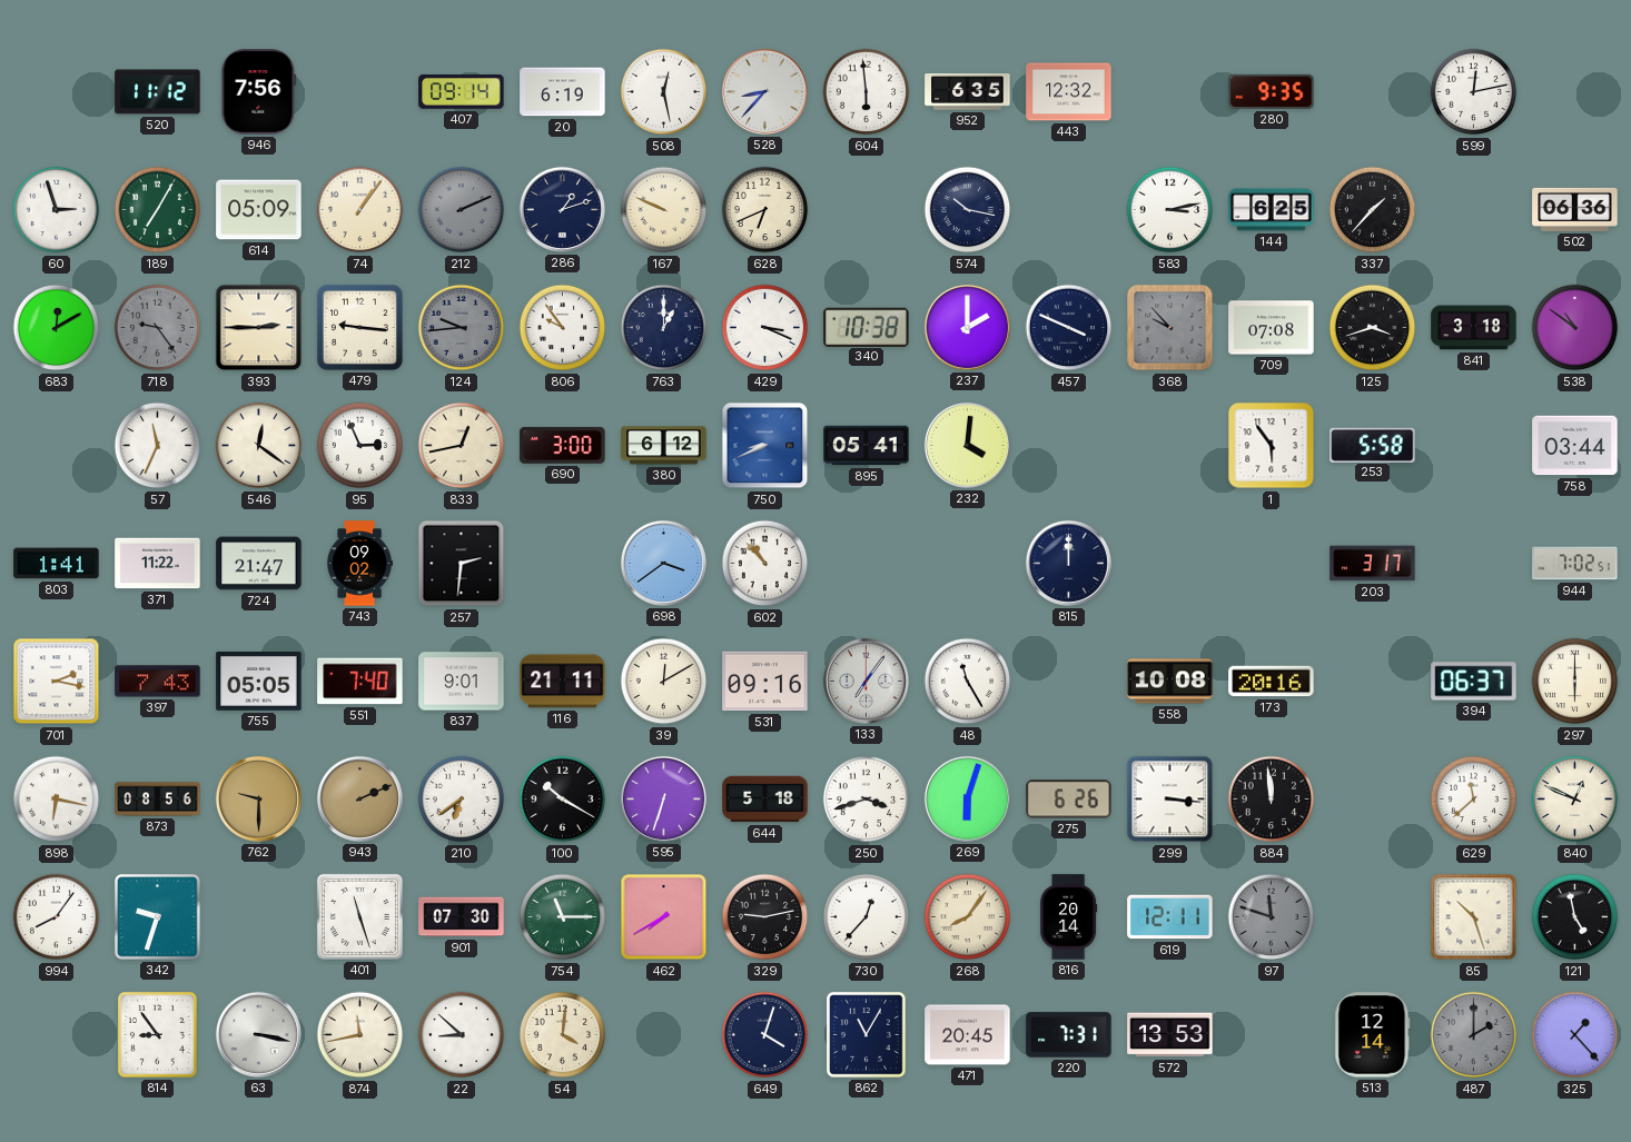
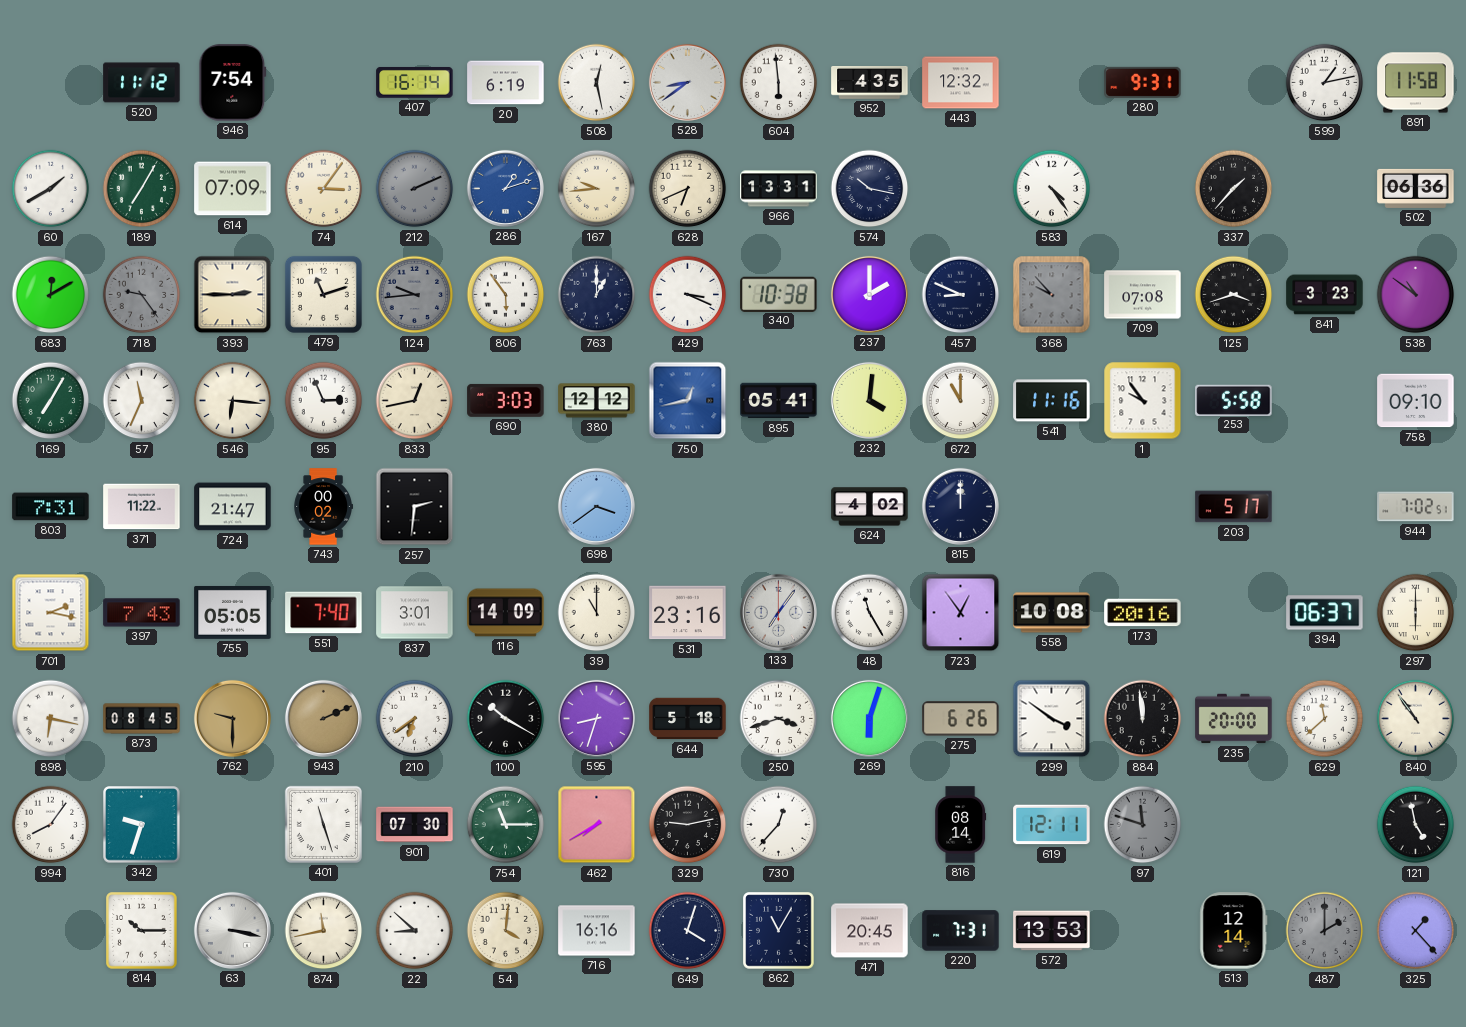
946: 7:56 -> 7:54
407: 09:14 -> 16:14
528: 8:37 -> 8:39
952: 6:35 -> 4:35
280: 9:35 -> 9:31
599: 12:13 -> 1:13
891: none -> 11:58
60: 2:57 -> 1:40
614: 05:09 -> 07:09
74: 1:06 -> 3:06
286 dial: navy -> blue
167: 9:49 -> 9:44
966: none -> 13:31
583: 3:13 -> 4:24
144: 6:25 -> none
479: 9:16 -> 11:12
806: 9:54 -> 5:54
457: 3:49 -> 8:49
841: 3:18 -> 3:23
169: none -> 7:05
546: 12:21 -> 6:16
690: 3:00 -> 3:03
380: 6:12 -> 12:12
750: 8:41 -> 12:43
672: none -> 11:00
541: none -> 11:16
1: 5:54 -> 9:54
758: 03:44 -> 09:10
803: 1:41 -> 7:31
743: 09:02 -> 00:02
602: 10:53 -> none
624: none -> 4:02
203: 3:17 -> 5:17
837: 9:01 -> 3:01
116: 21:11 -> 14:09
39: 12:10 -> 11:00
531: 09:16 -> 23:16
723: none -> 12:54
873: 08:56 -> 08:45
595: 6:33 -> 8:33
299: 3:16 -> 3:51
235: none -> 20:00
840: 12:49 -> 10:54
268: 8:06 -> none
816: 20:14 -> 08:14
85: 10:27 -> none
814: 8:54 -> 10:15
716: none -> 16:16
